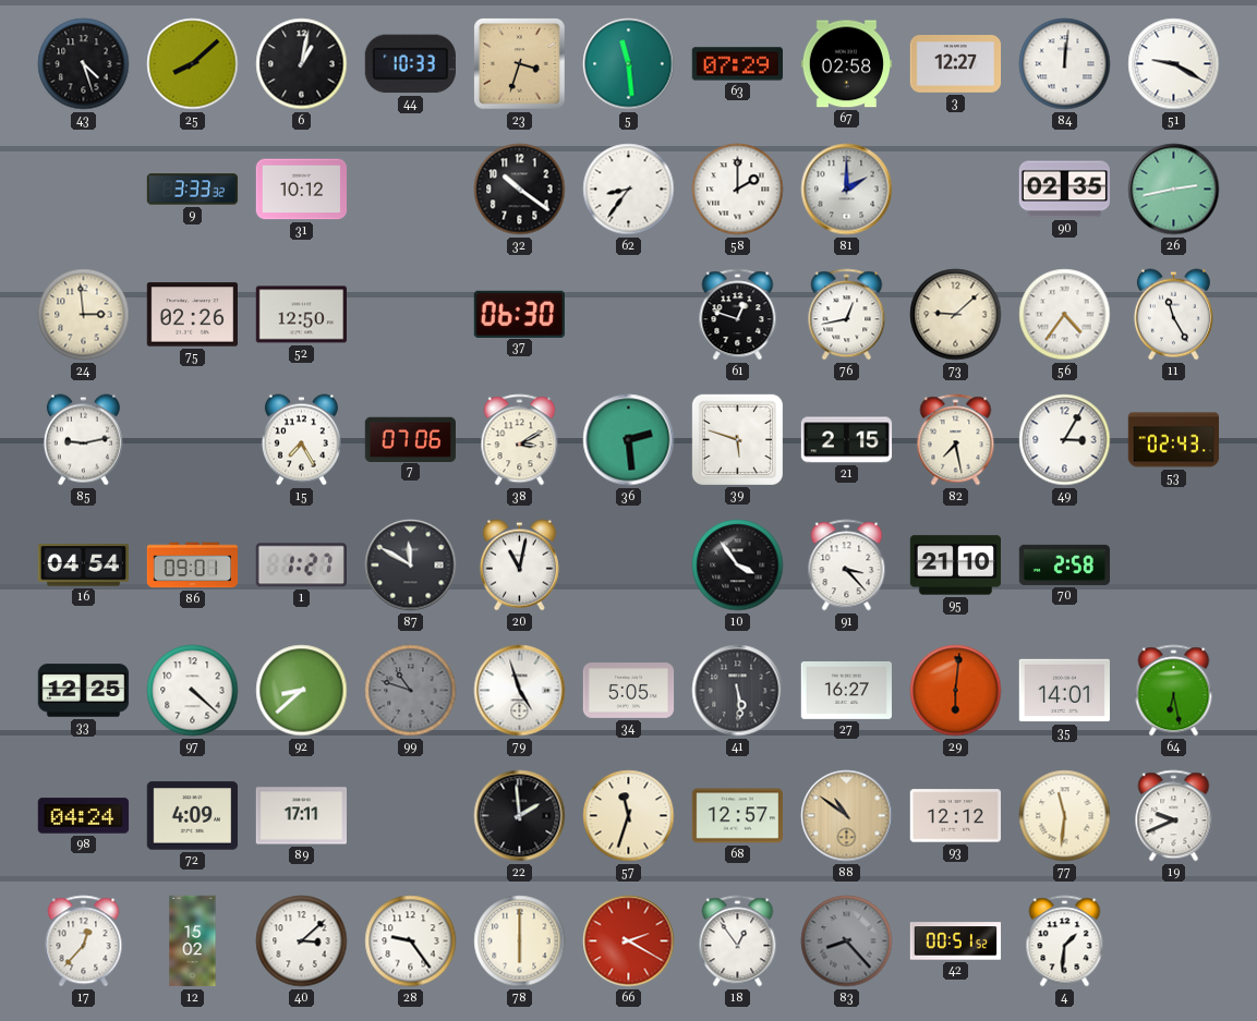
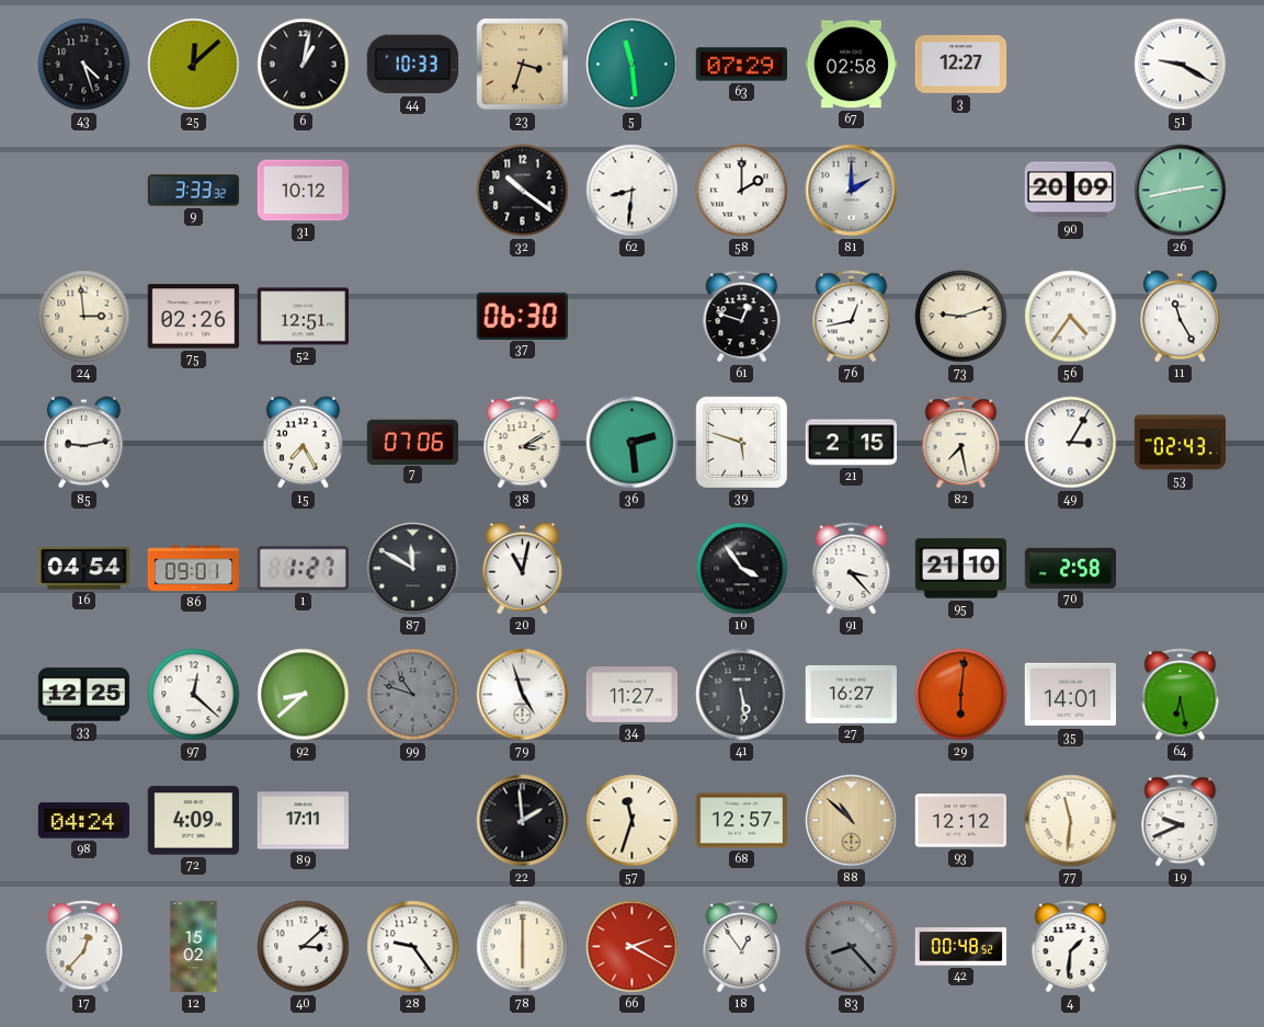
25: 8:08 -> 12:08
84: 12:01 -> none
62: 8:36 -> 8:31
90: 02:35 -> 20:09
52: 12:50 -> 12:51
73: 9:08 -> 9:12
97: 4:22 -> 12:22
34: 5:05 -> 11:27
88: 10:51 -> 10:52
42: 00:51 -> 00:48
